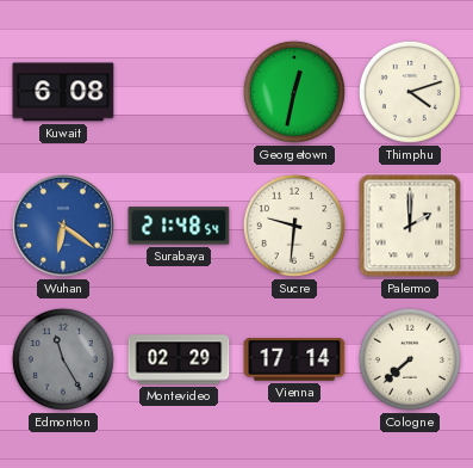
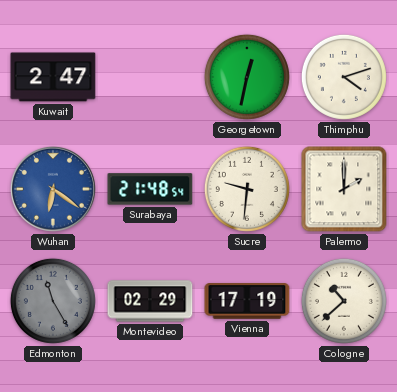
Kuwait: 6:08 -> 2:47
Vienna: 17:14 -> 17:19
Cologne: 7:38 -> 10:38
